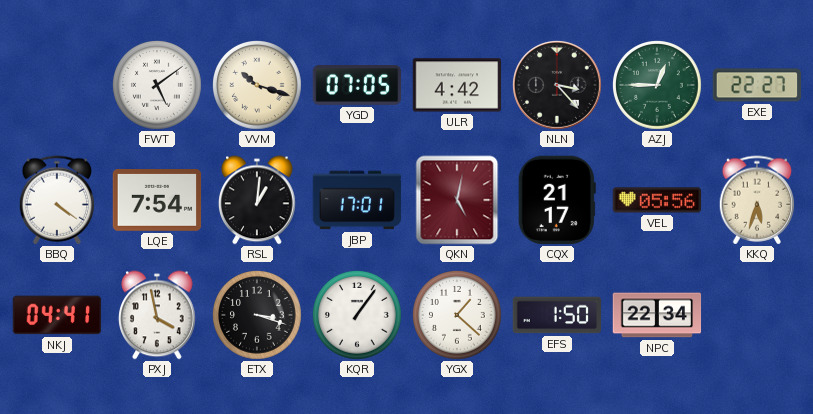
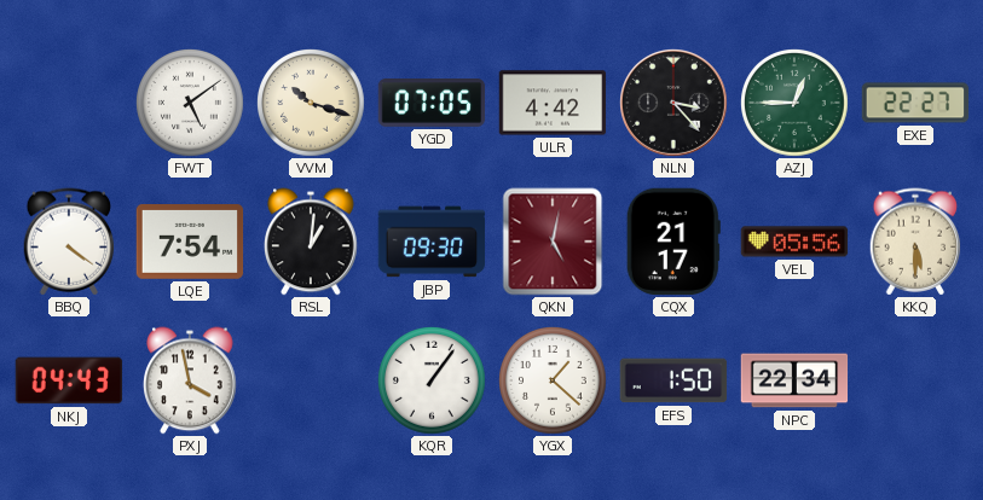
JBP: 17:01 -> 09:30
KKQ: 5:33 -> 5:30
NKJ: 04:41 -> 04:43
ETX: 3:18 -> none
